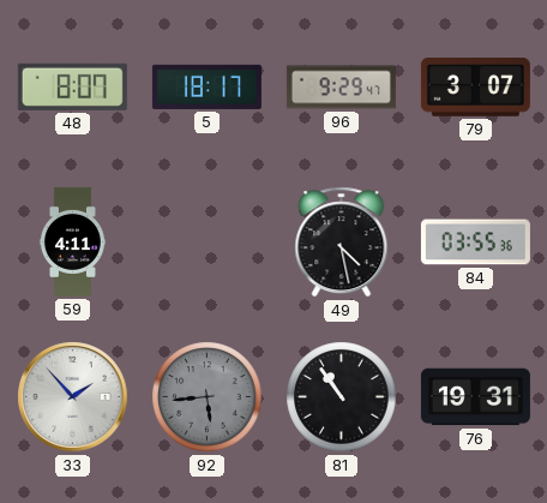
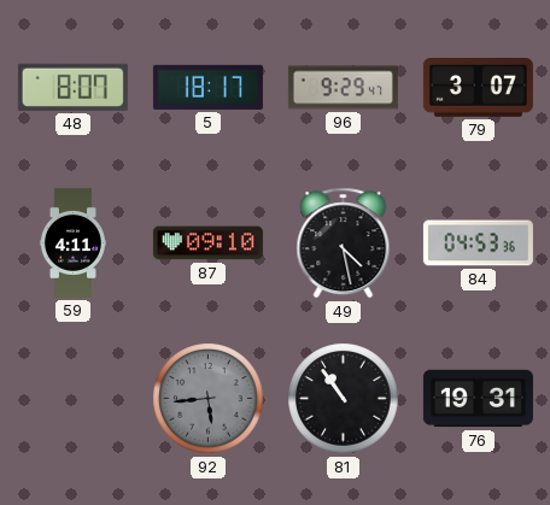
87: none -> 09:10
84: 03:55 -> 04:53
33: 1:53 -> none
